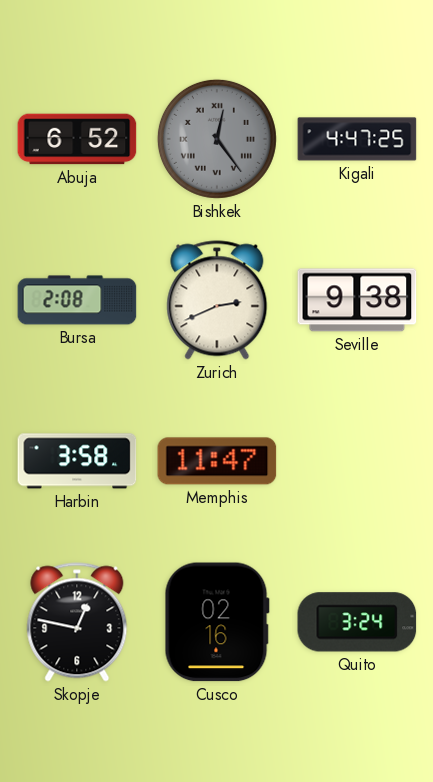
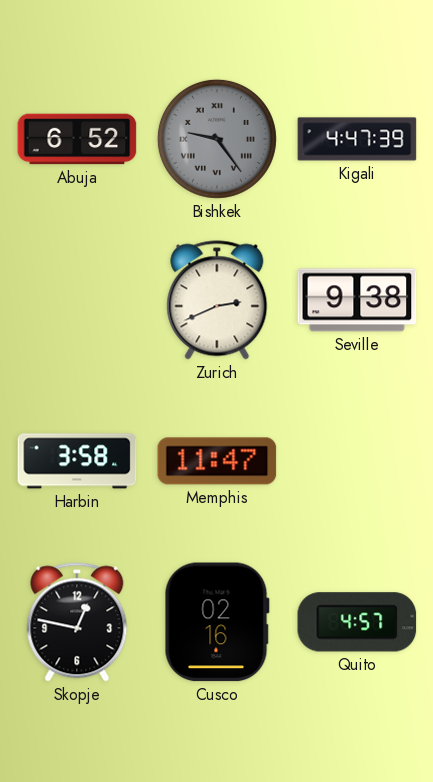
Bishkek: 12:24 -> 9:24
Kigali: 4:47:25 -> 4:47:39
Bursa: 2:08 -> none
Quito: 3:24 -> 4:57
